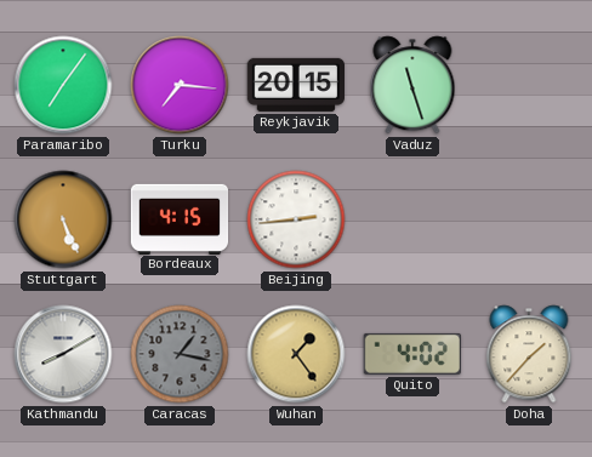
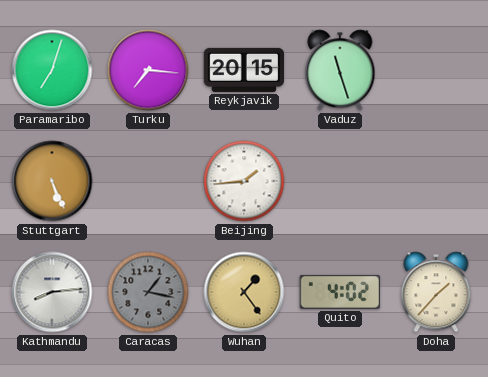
Paramaribo: 7:06 -> 7:03
Bordeaux: 4:15 -> none
Beijing: 2:44 -> 1:44
Kathmandu: 8:10 -> 8:14
